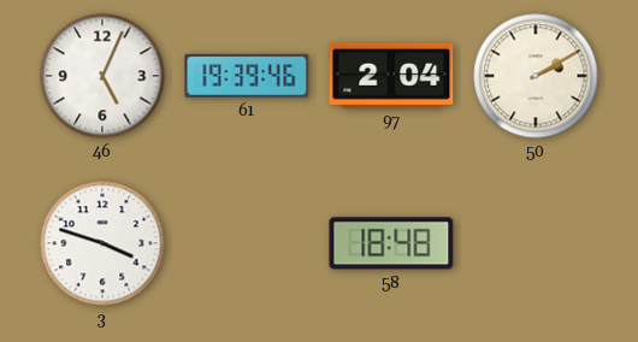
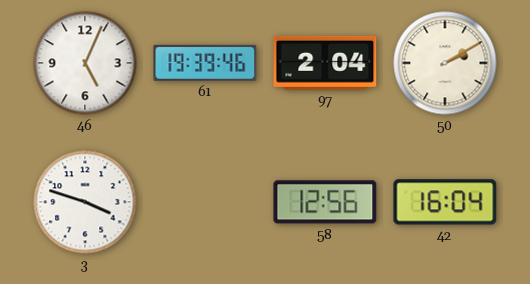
58: 18:48 -> 12:56
42: none -> 16:04
